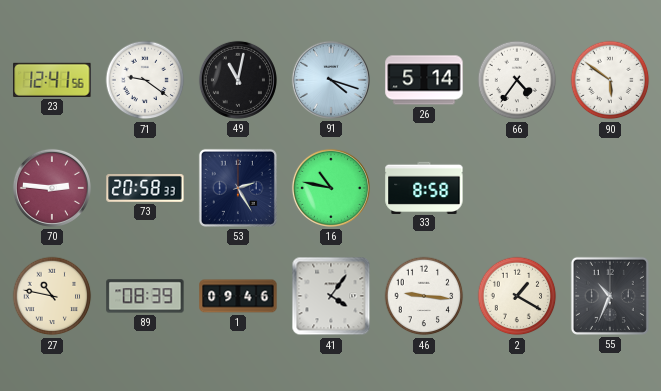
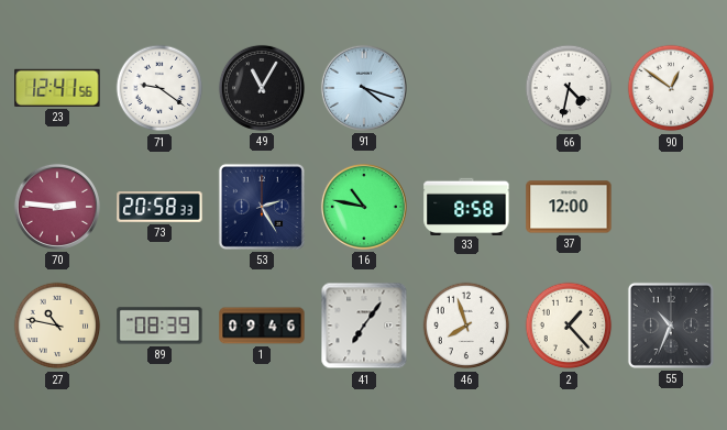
49: 11:02 -> 11:05
26: 5:14 -> none
66: 4:36 -> 4:32
90: 5:51 -> 12:51
37: none -> 12:00
41: 4:06 -> 7:06
46: 9:16 -> 7:57
2: 1:20 -> 1:23
